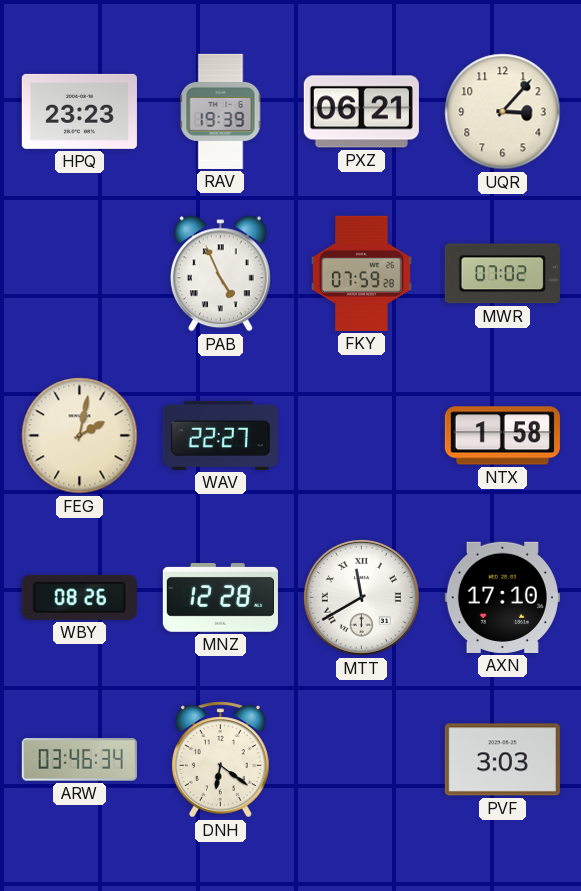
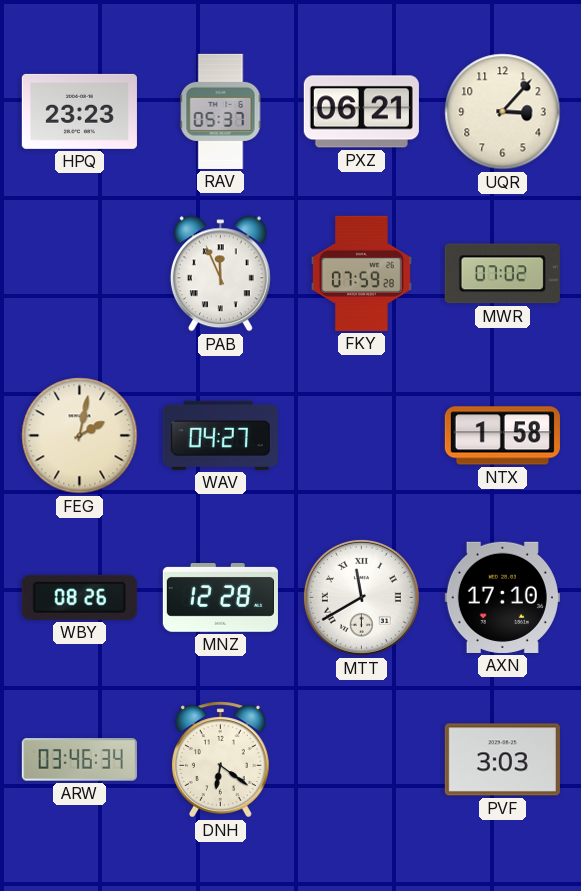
RAV: 19:39 -> 05:37
PAB: 4:56 -> 11:56
WAV: 22:27 -> 04:27
